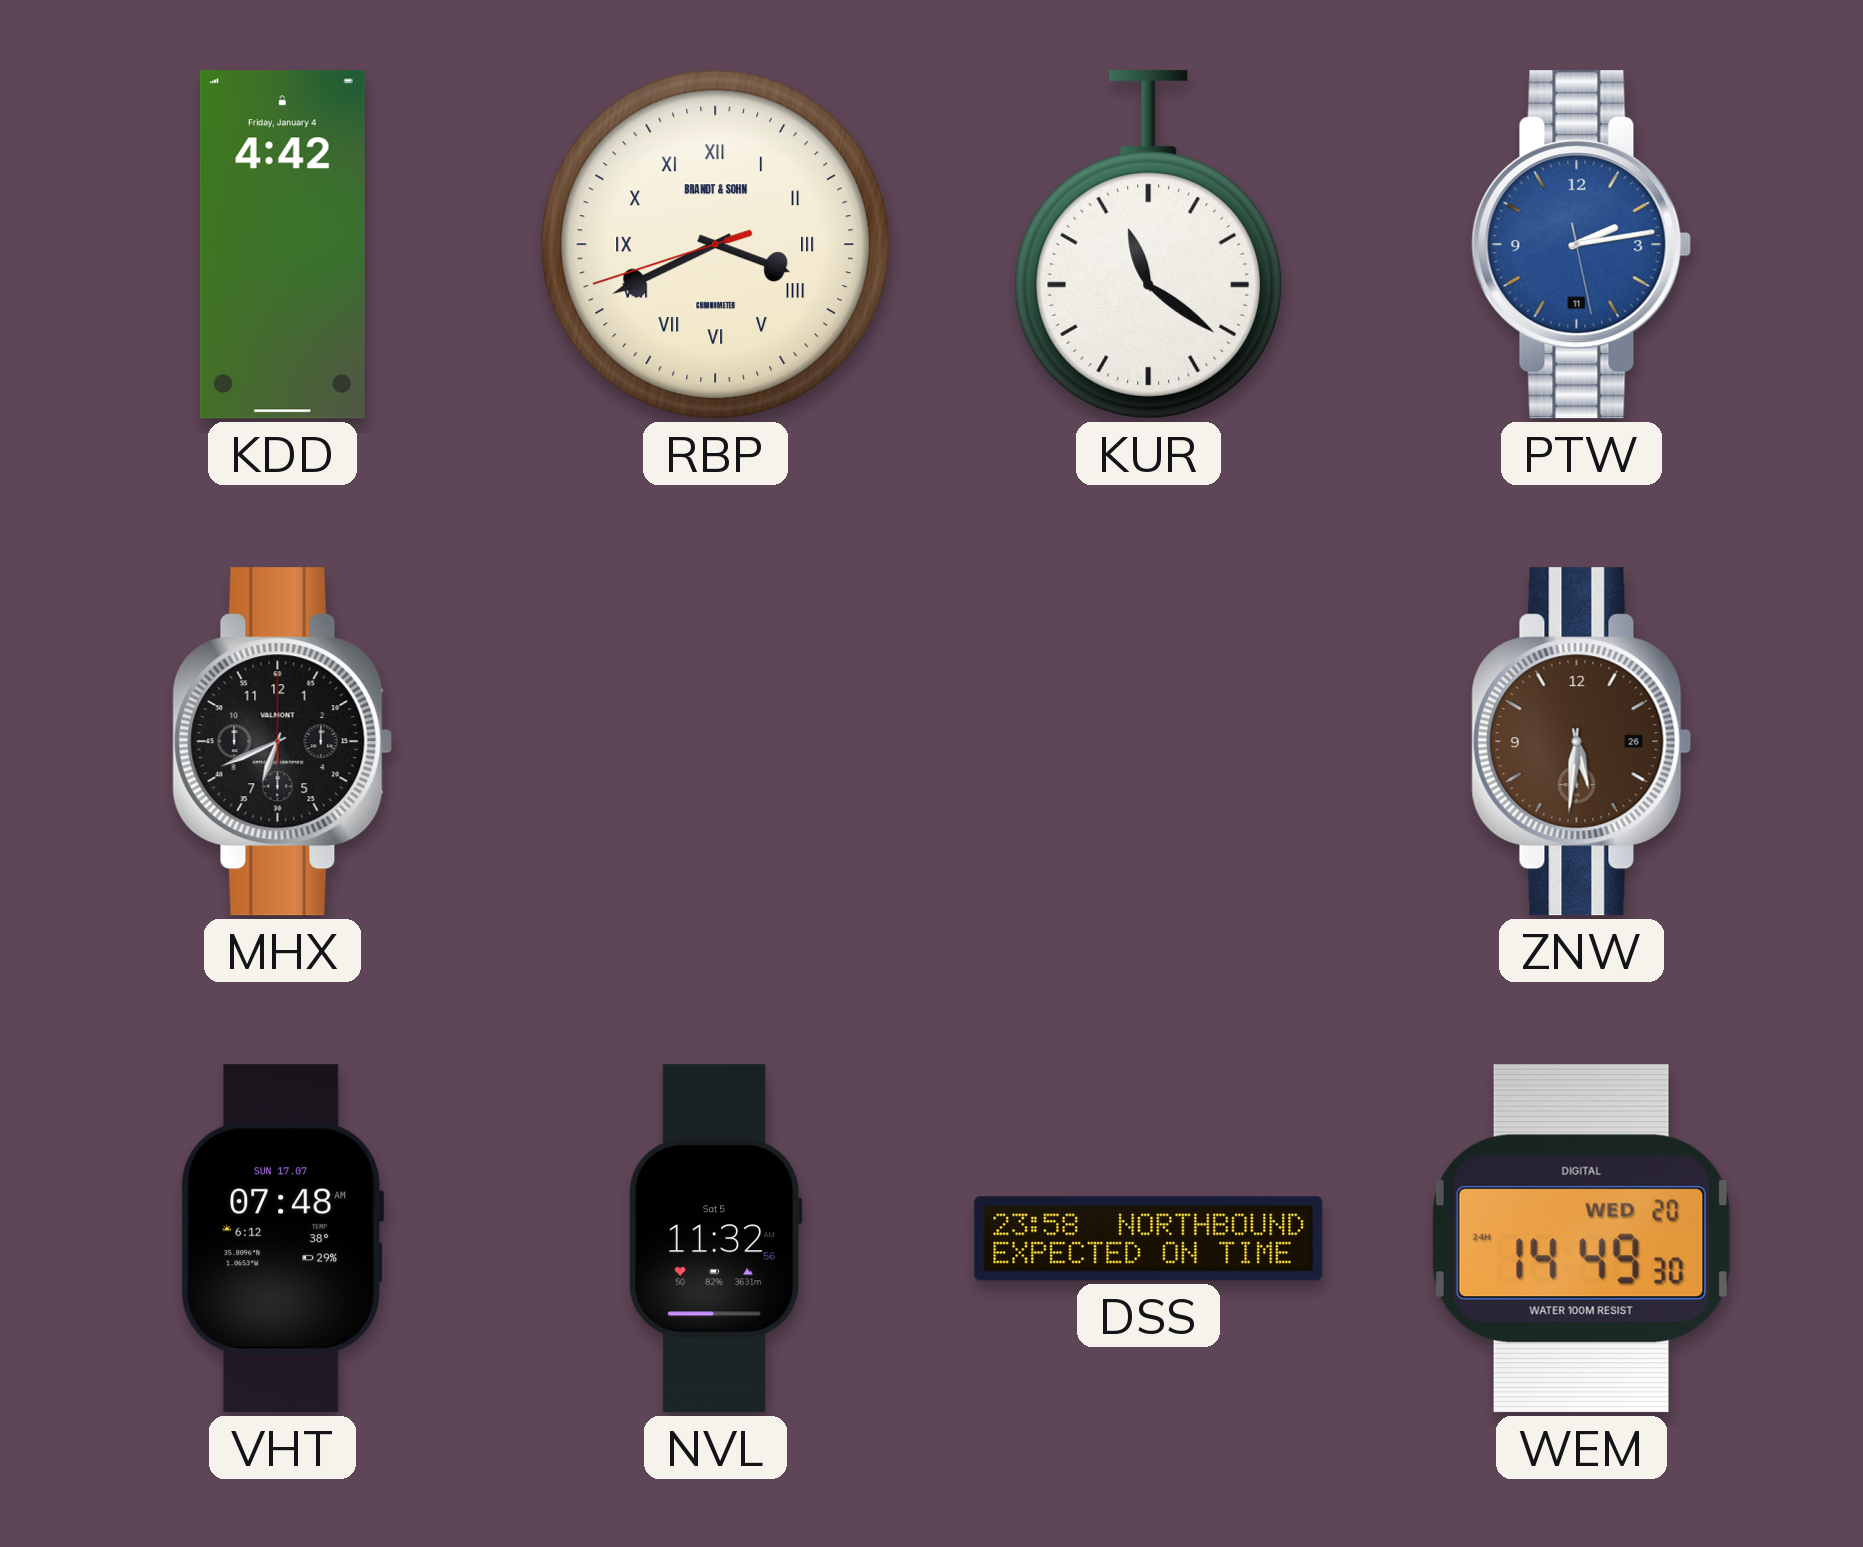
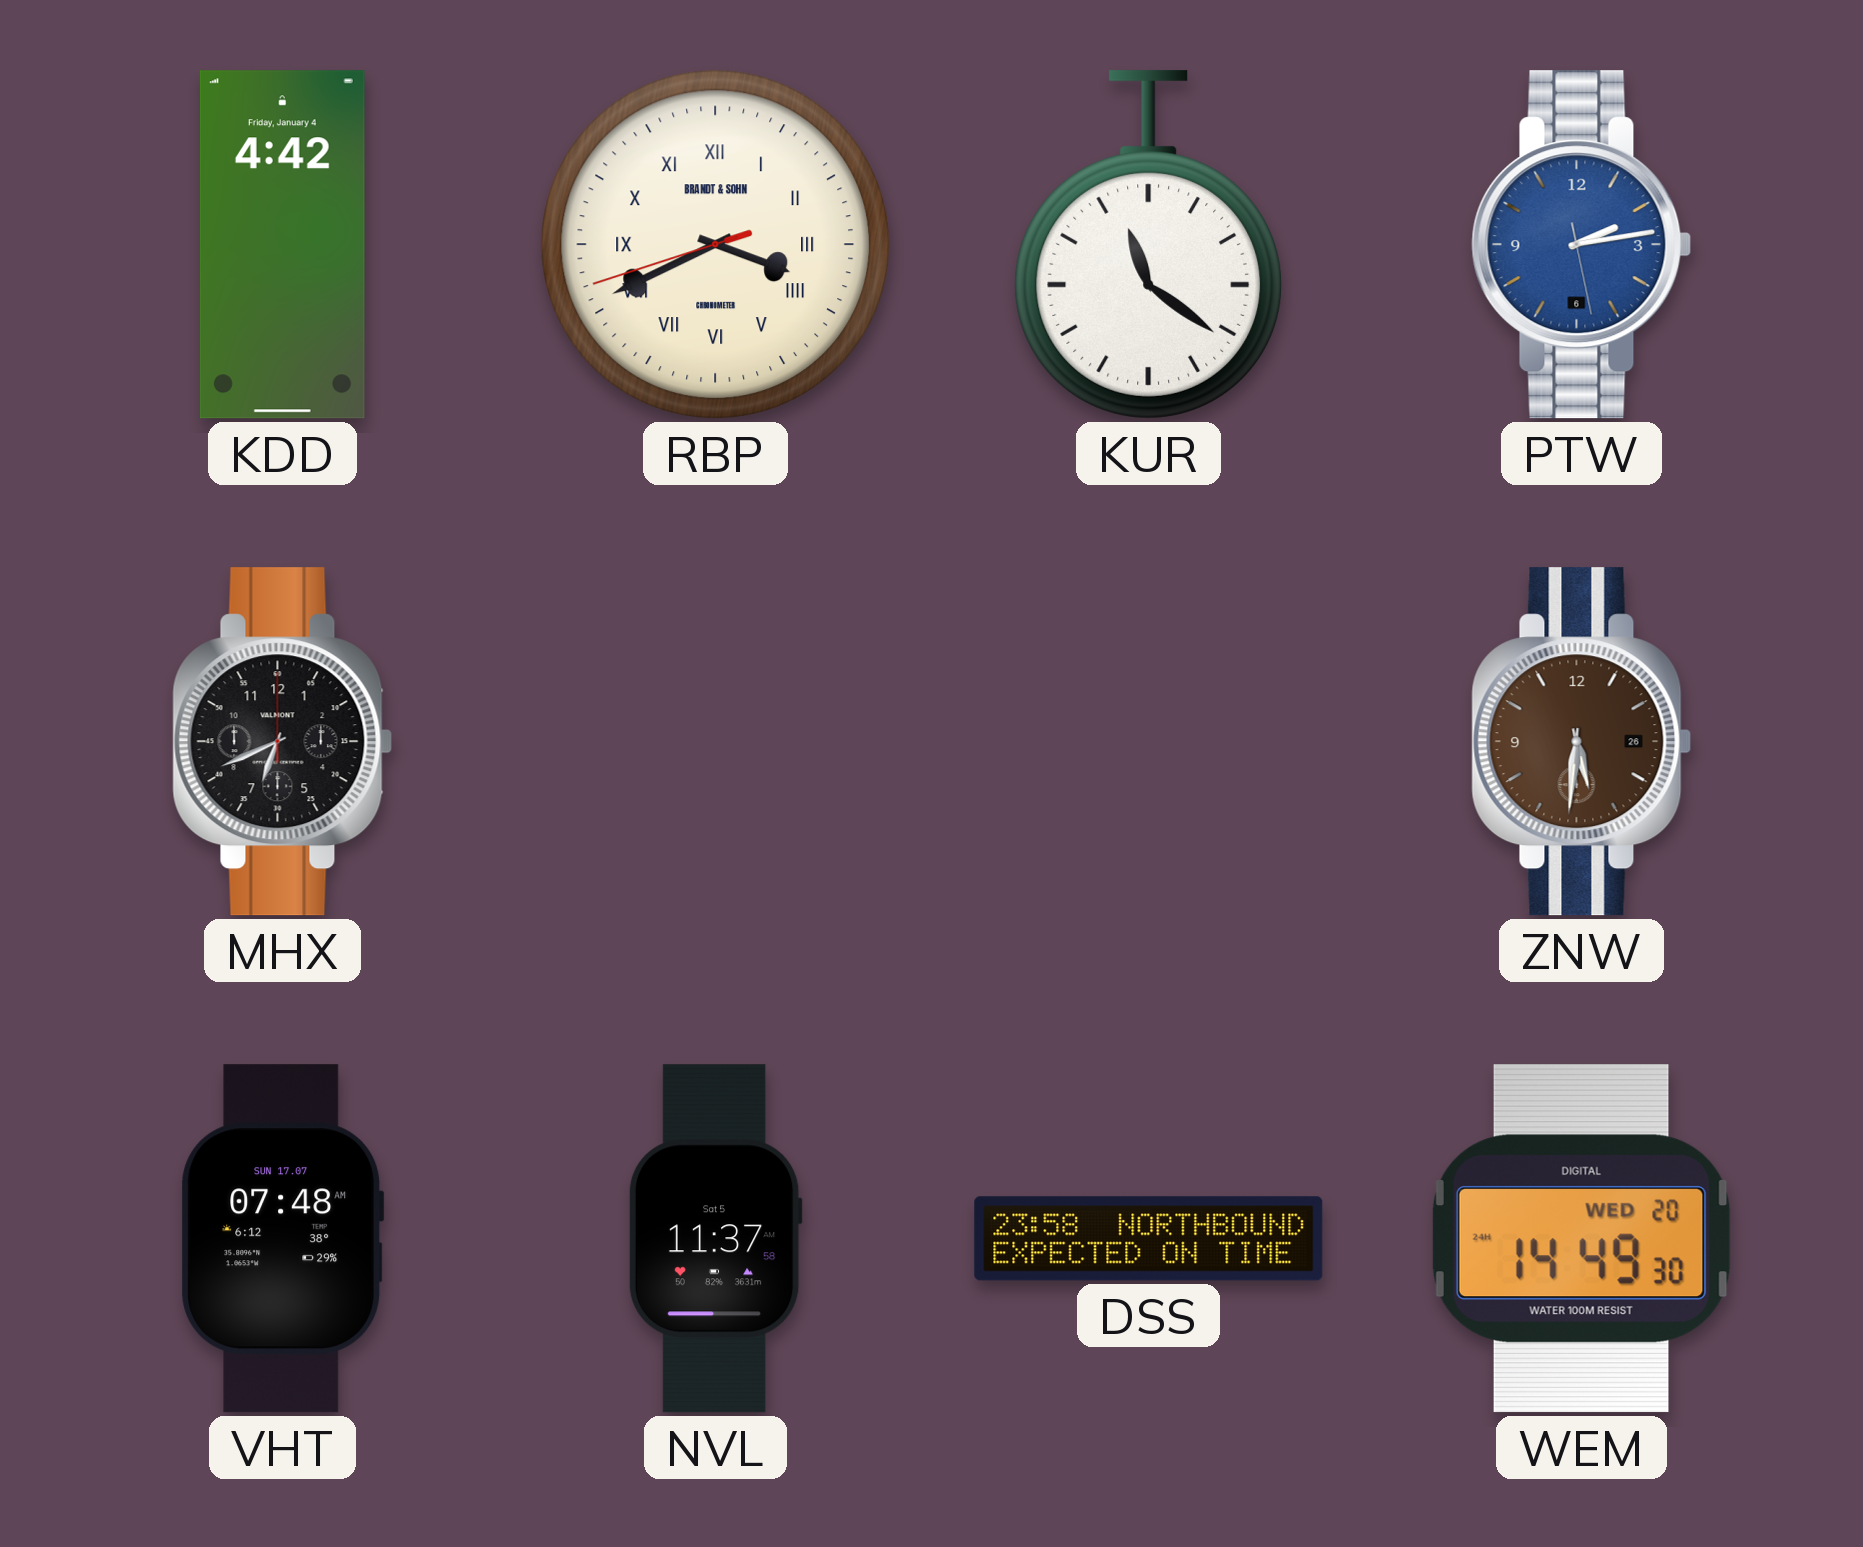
PTW date: 11 -> 6
NVL: 11:32 -> 11:37
